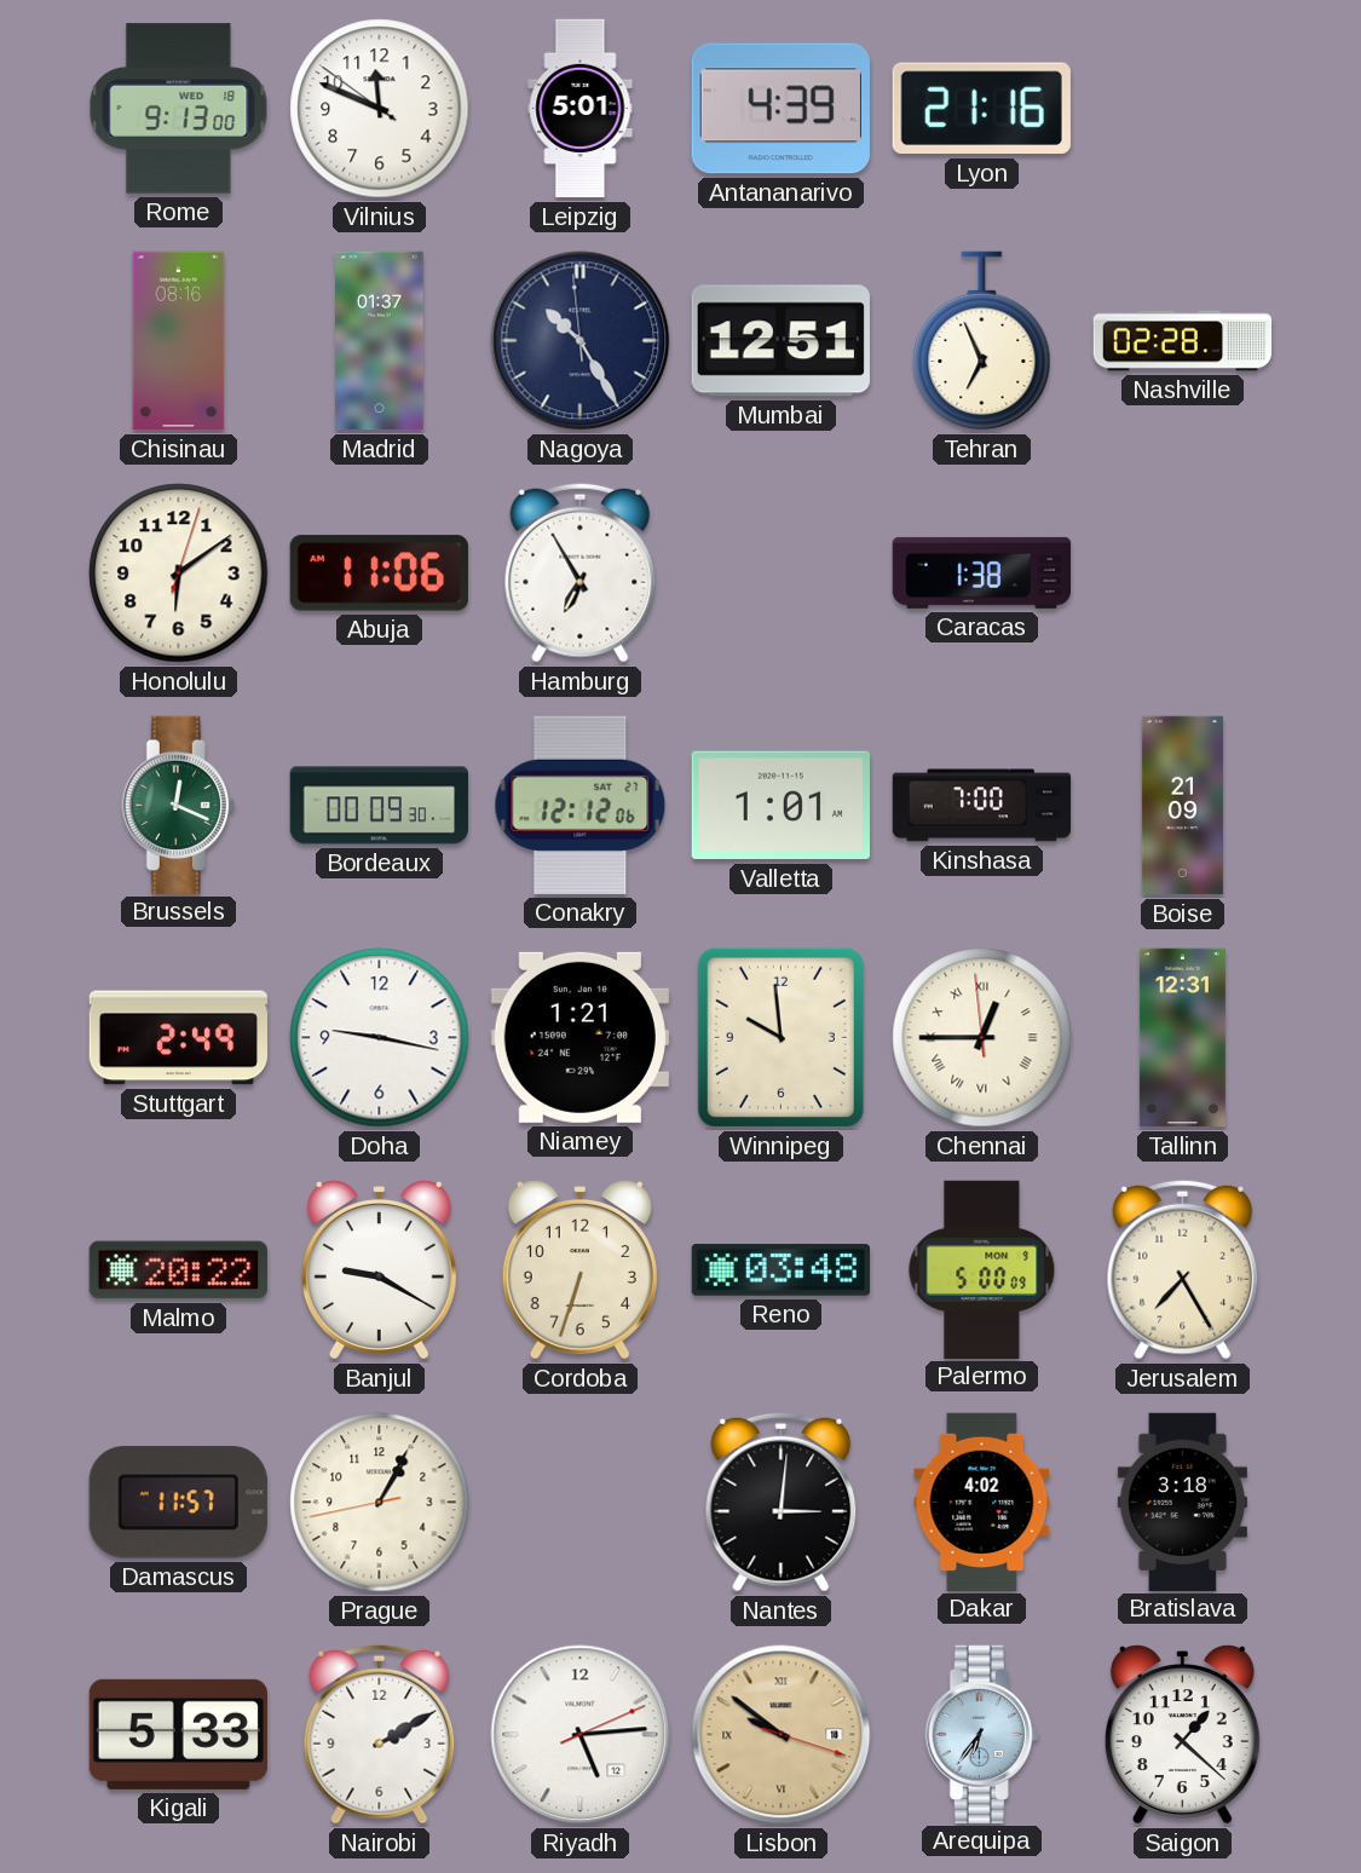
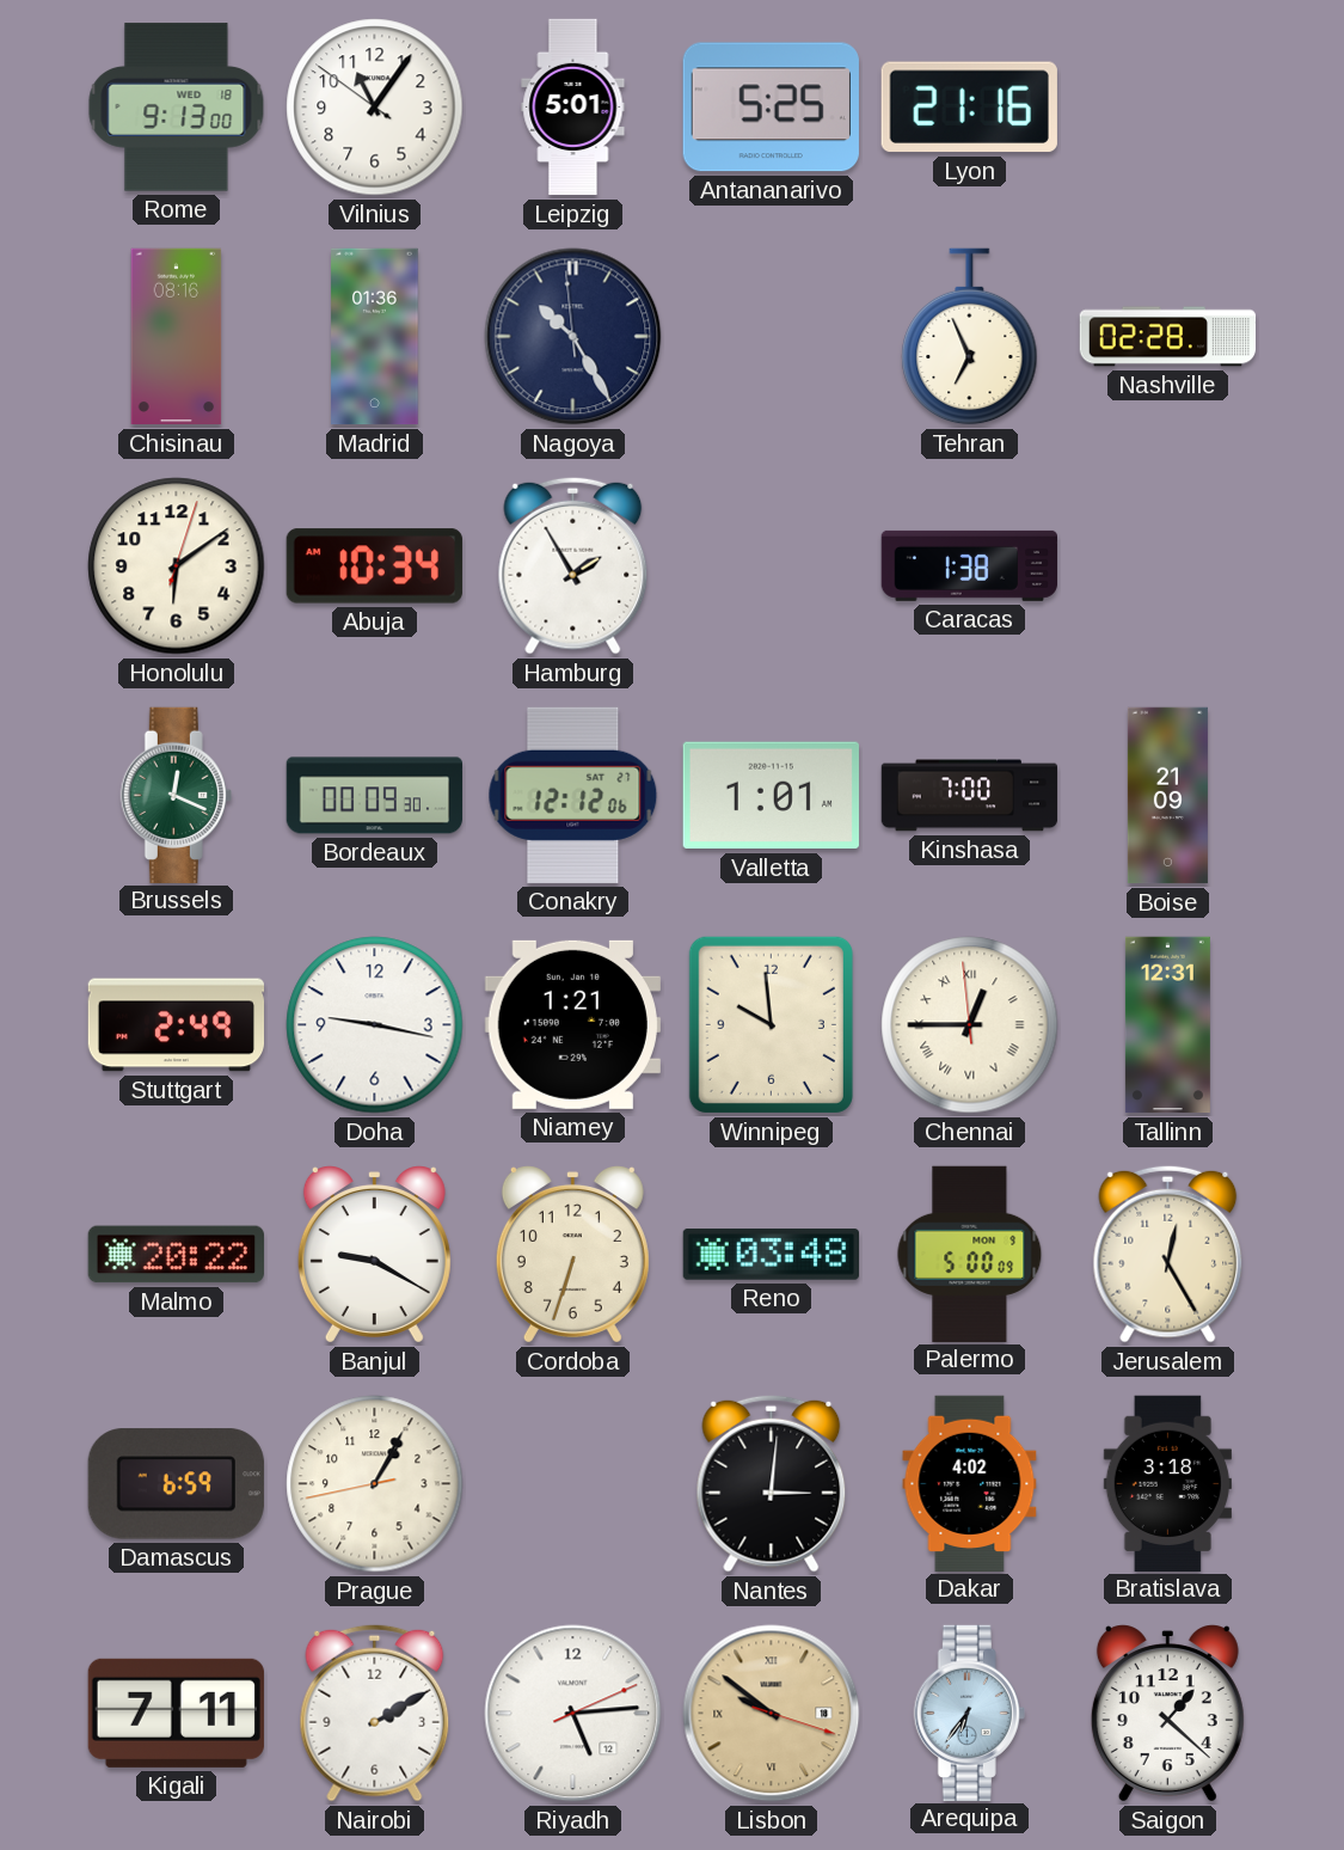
Vilnius: 11:48 -> 11:05
Antananarivo: 4:39 -> 5:25
Madrid: 01:37 -> 01:36
Mumbai: 12:51 -> none
Abuja: 11:06 -> 10:34
Hamburg: 6:55 -> 1:55
Jerusalem: 7:25 -> 12:25
Damascus: 11:57 -> 6:59
Kigali: 5:33 -> 7:11
